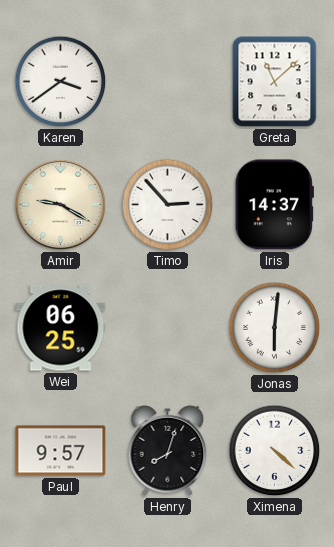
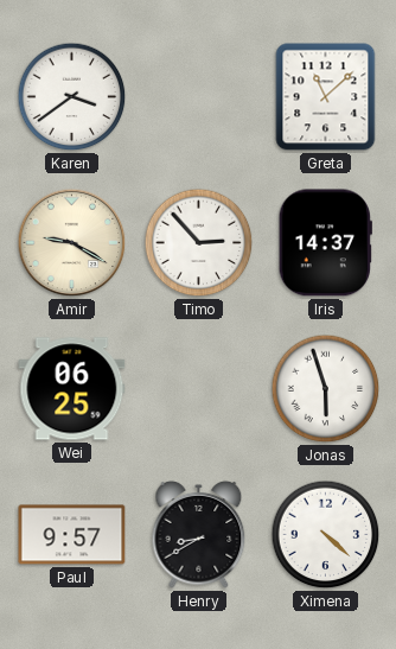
Jonas: 6:01 -> 5:57
Henry: 8:03 -> 8:40
